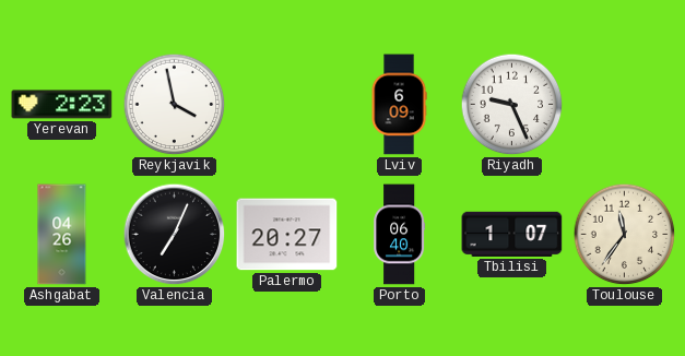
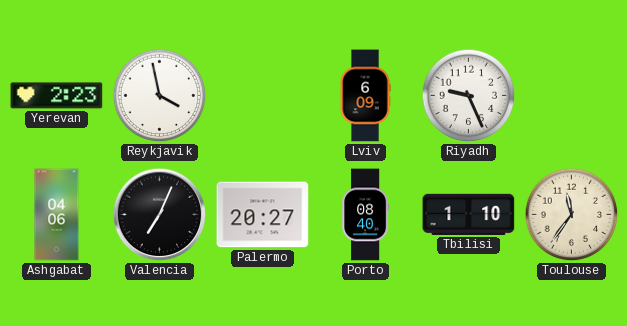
Ashgabat: 04:26 -> 04:06
Porto: 06:40 -> 08:40
Tbilisi: 1:07 -> 1:10
